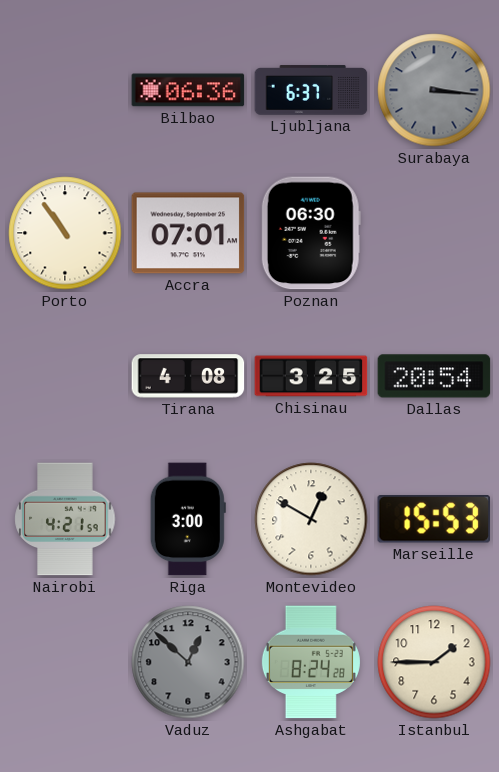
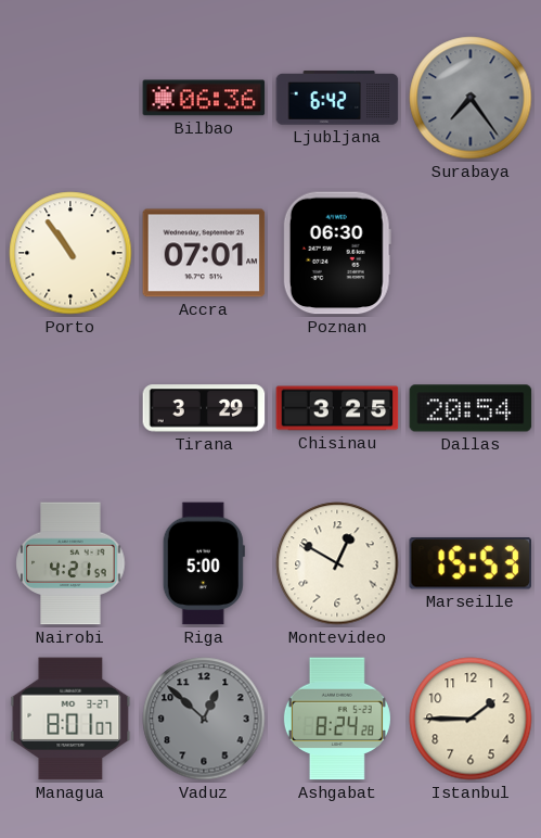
Ljubljana: 6:37 -> 6:42
Surabaya: 3:16 -> 7:24
Tirana: 4:08 -> 3:29
Riga: 3:00 -> 5:00
Managua: none -> 8:01
